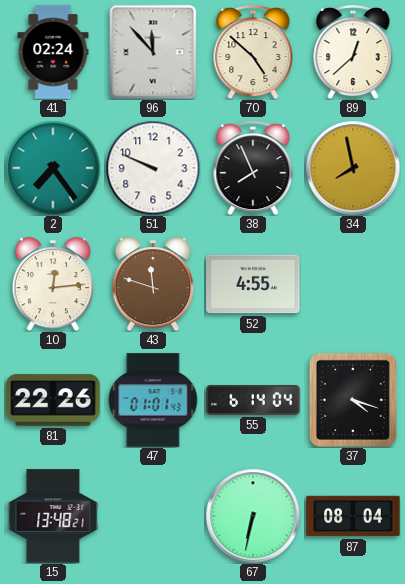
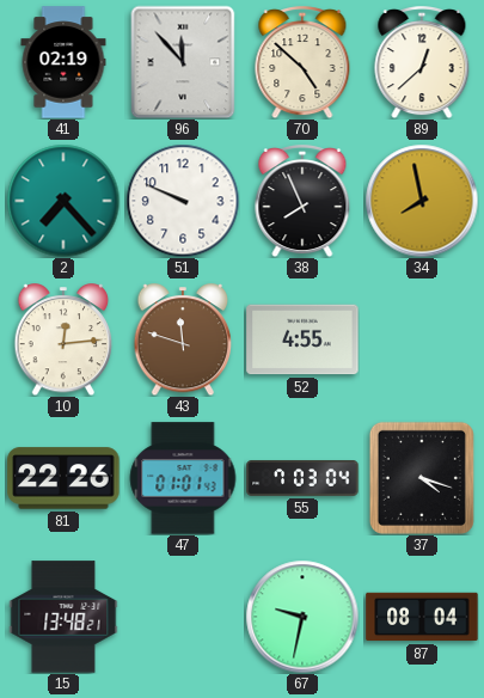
41: 02:24 -> 02:19
2: 7:24 -> 7:23
55: 6:14 -> 7:03
67: 6:32 -> 9:32
